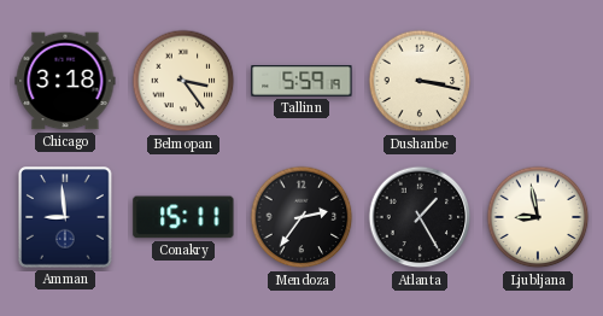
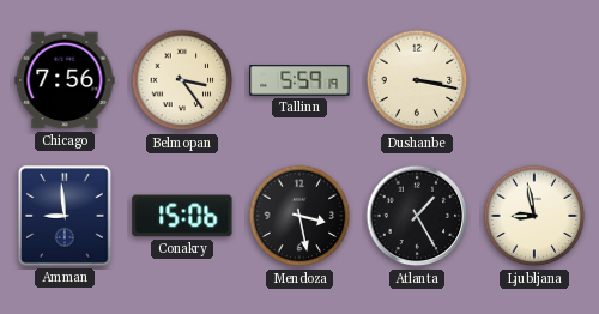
Chicago: 3:18 -> 7:56
Conakry: 15:11 -> 15:06
Mendoza: 2:36 -> 3:28
